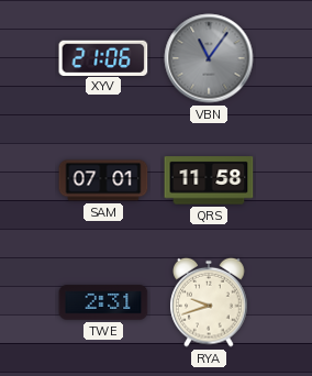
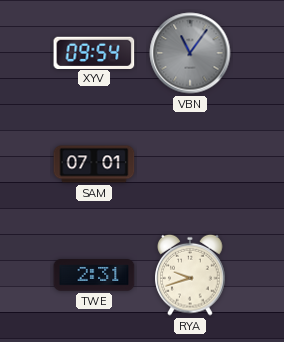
XYV: 21:06 -> 09:54
QRS: 11:58 -> none
